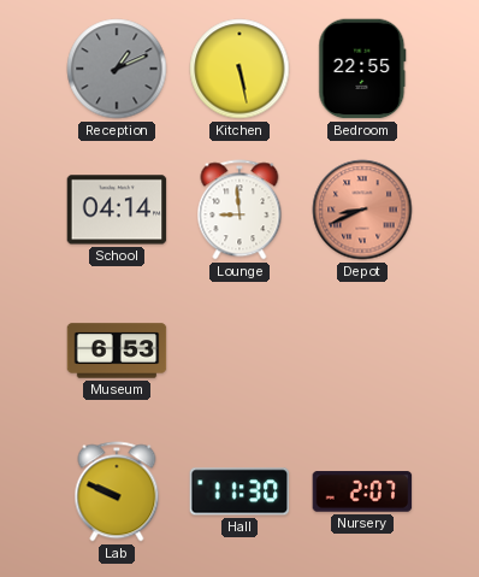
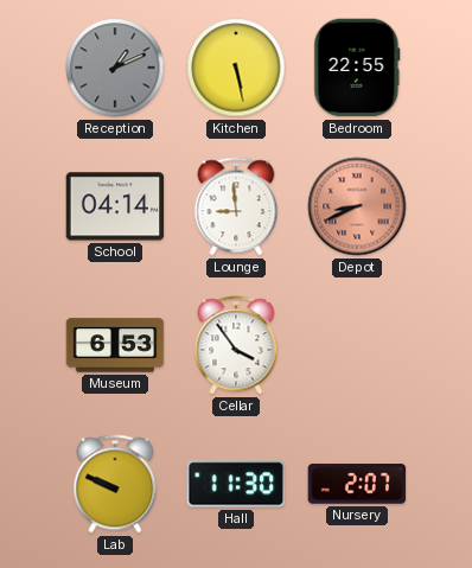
Cellar: none -> 3:54
